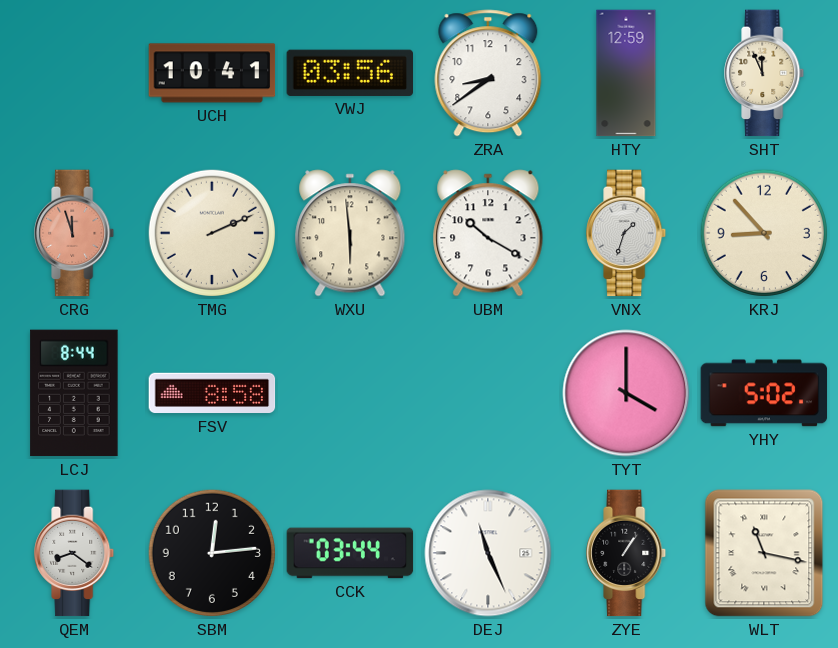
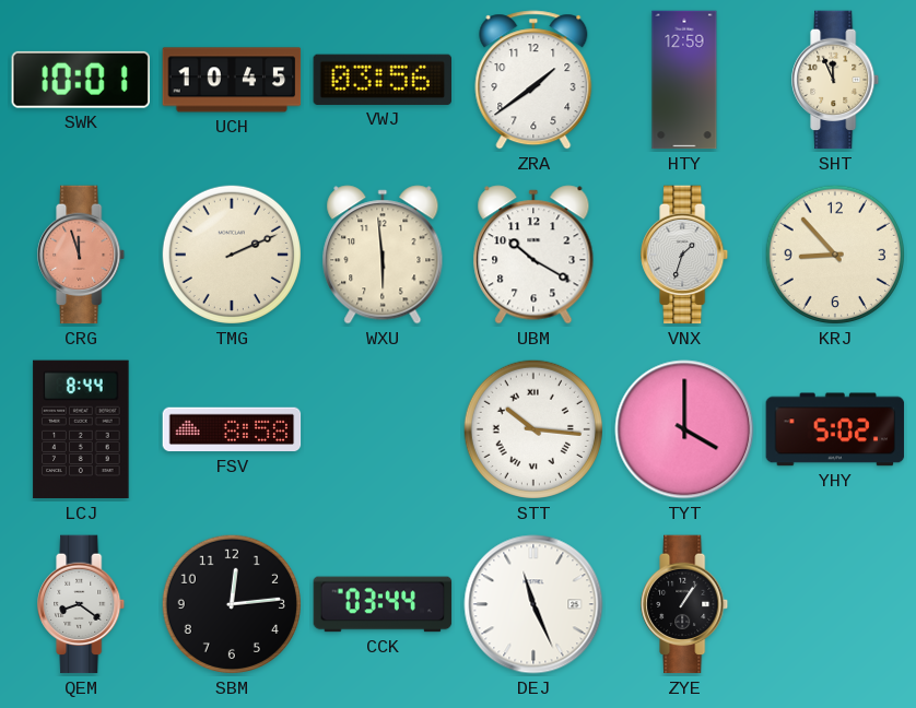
SWK: none -> 10:01
UCH: 10:41 -> 10:45
ZRA: 8:39 -> 1:39
STT: none -> 10:16
WLT: 11:17 -> none
